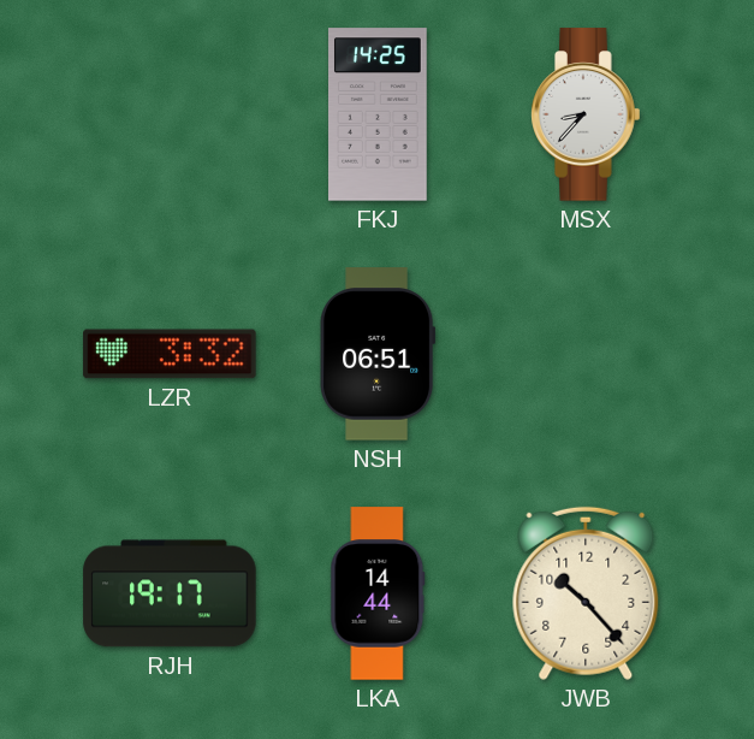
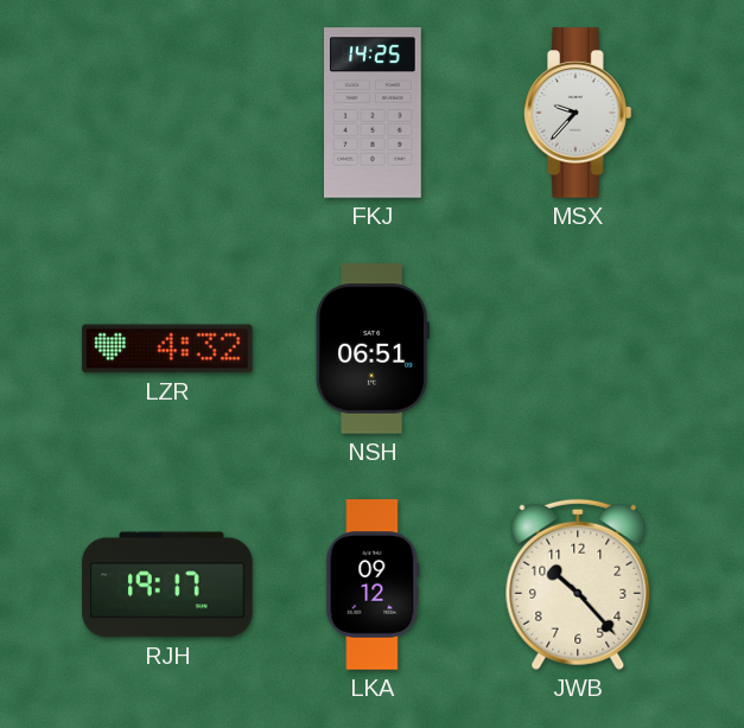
MSX: 8:37 -> 9:37
LZR: 3:32 -> 4:32
LKA: 14:44 -> 09:12
